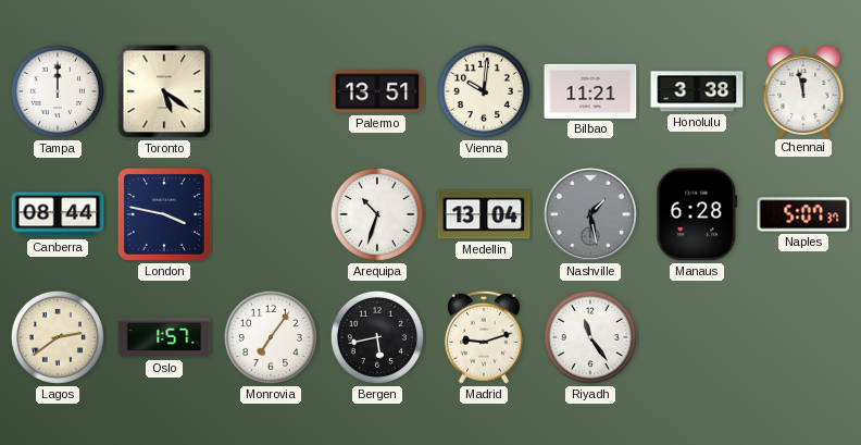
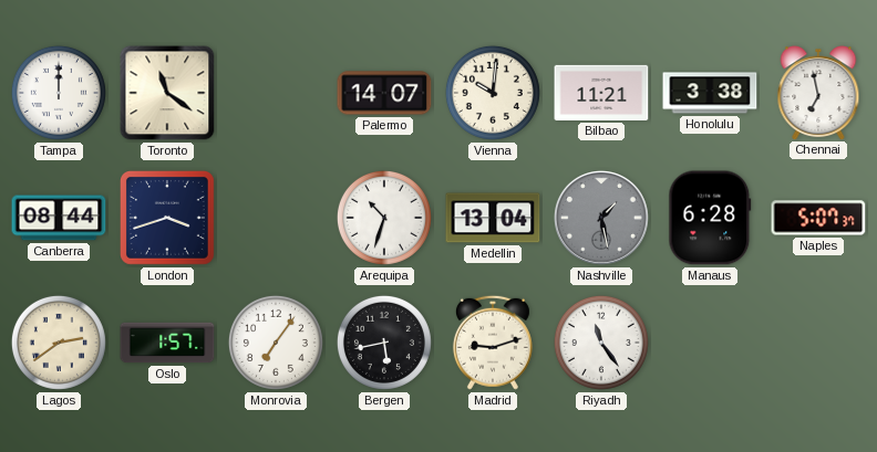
Toronto: 5:21 -> 11:21
Palermo: 13:51 -> 14:07
Chennai: 11:58 -> 6:58
London: 3:47 -> 3:42
